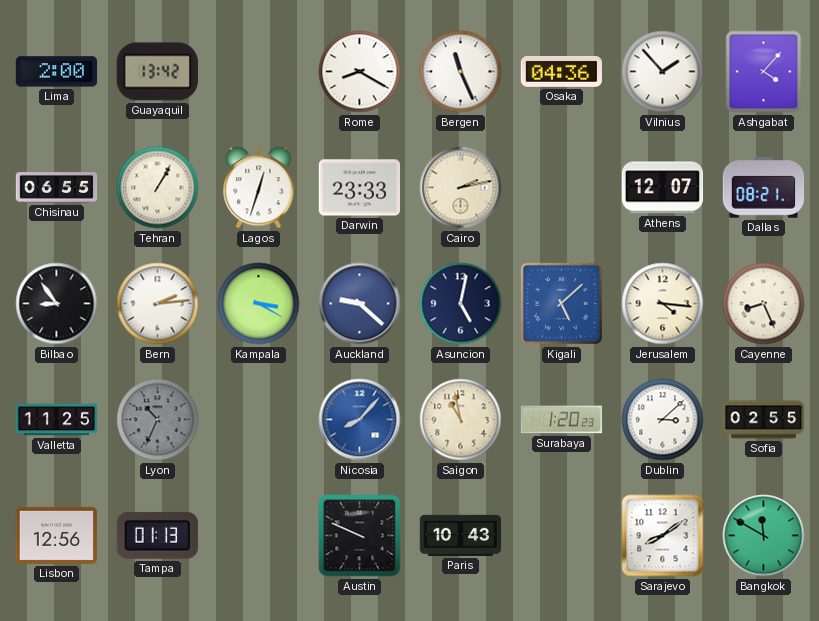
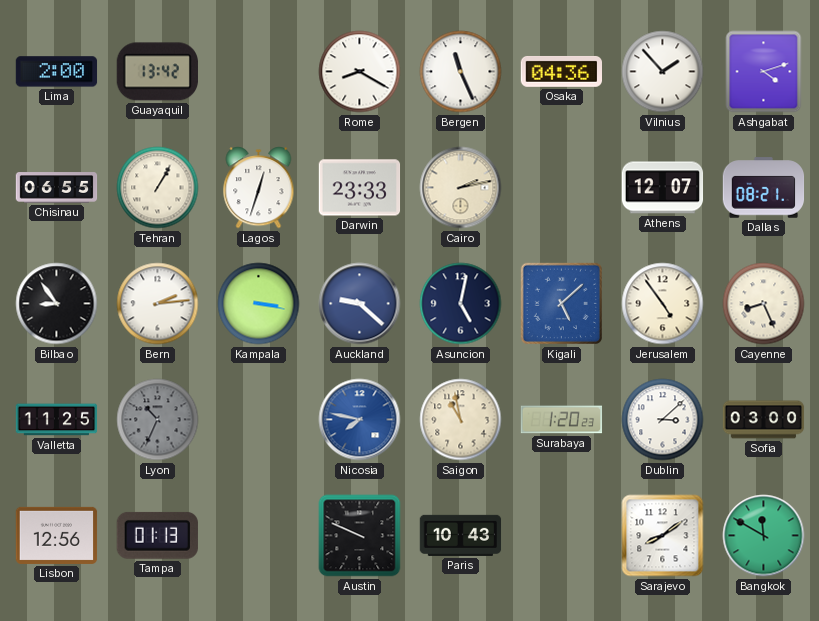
Ashgabat: 4:07 -> 4:12
Kampala: 3:20 -> 3:17
Jerusalem: 4:16 -> 4:54
Nicosia: 8:07 -> 7:47
Sofia: 02:55 -> 03:00
